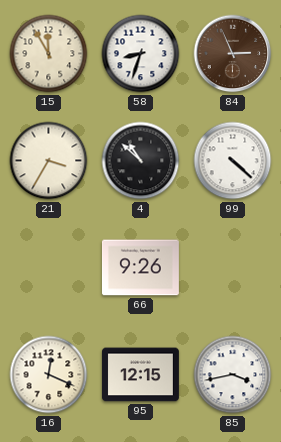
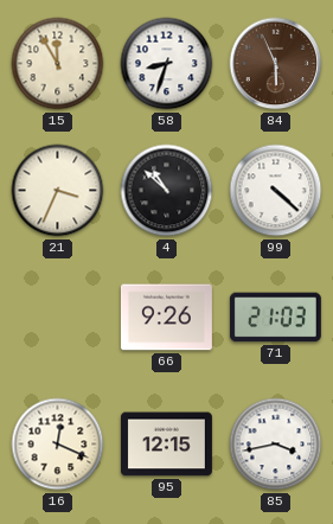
84: 2:56 -> 5:56
21: 3:35 -> 3:34
71: none -> 21:03
